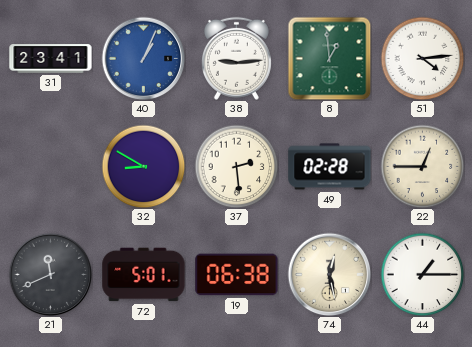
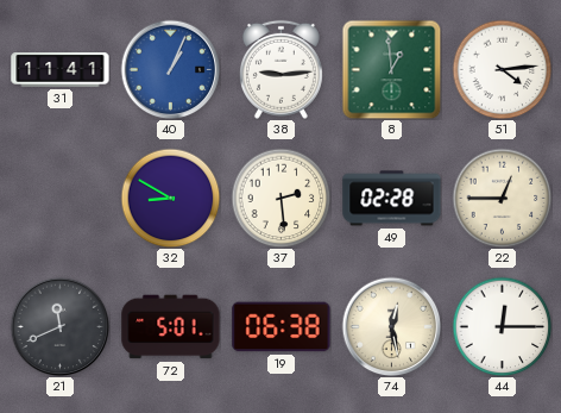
31: 23:41 -> 11:41
44: 1:15 -> 12:15
